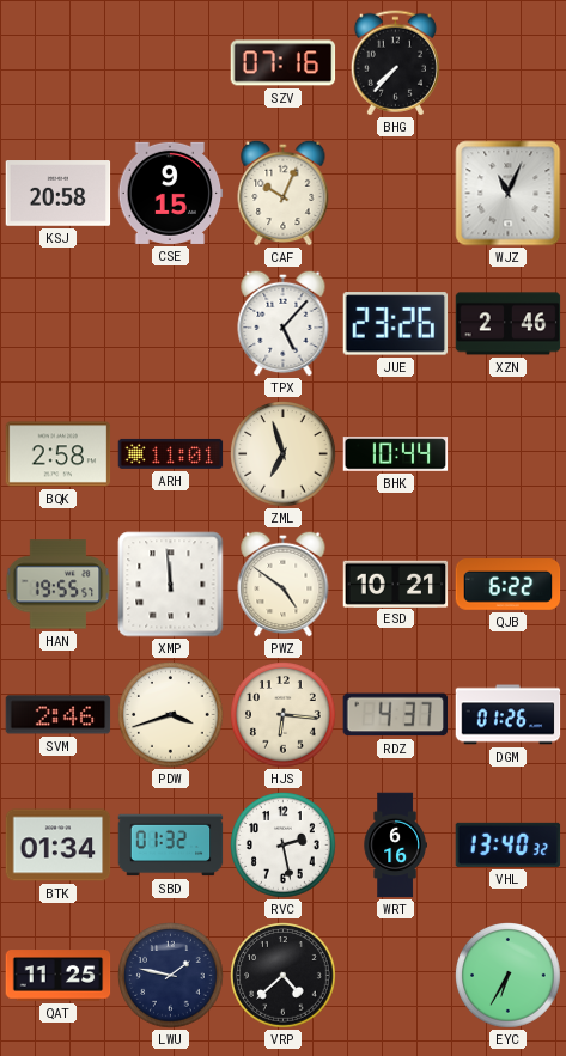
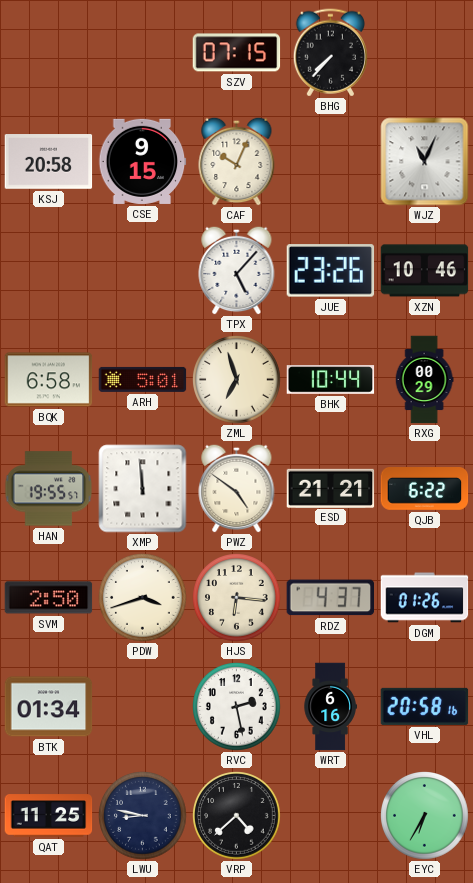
SZV: 07:16 -> 07:15
XZN: 2:46 -> 10:46
BQK: 2:58 -> 6:58
ARH: 11:01 -> 5:01
RXG: none -> 00:29
ESD: 10:21 -> 21:21
SVM: 2:46 -> 2:50
SBD: 01:32 -> none
VHL: 13:40 -> 20:58
LWU: 1:47 -> 8:47
